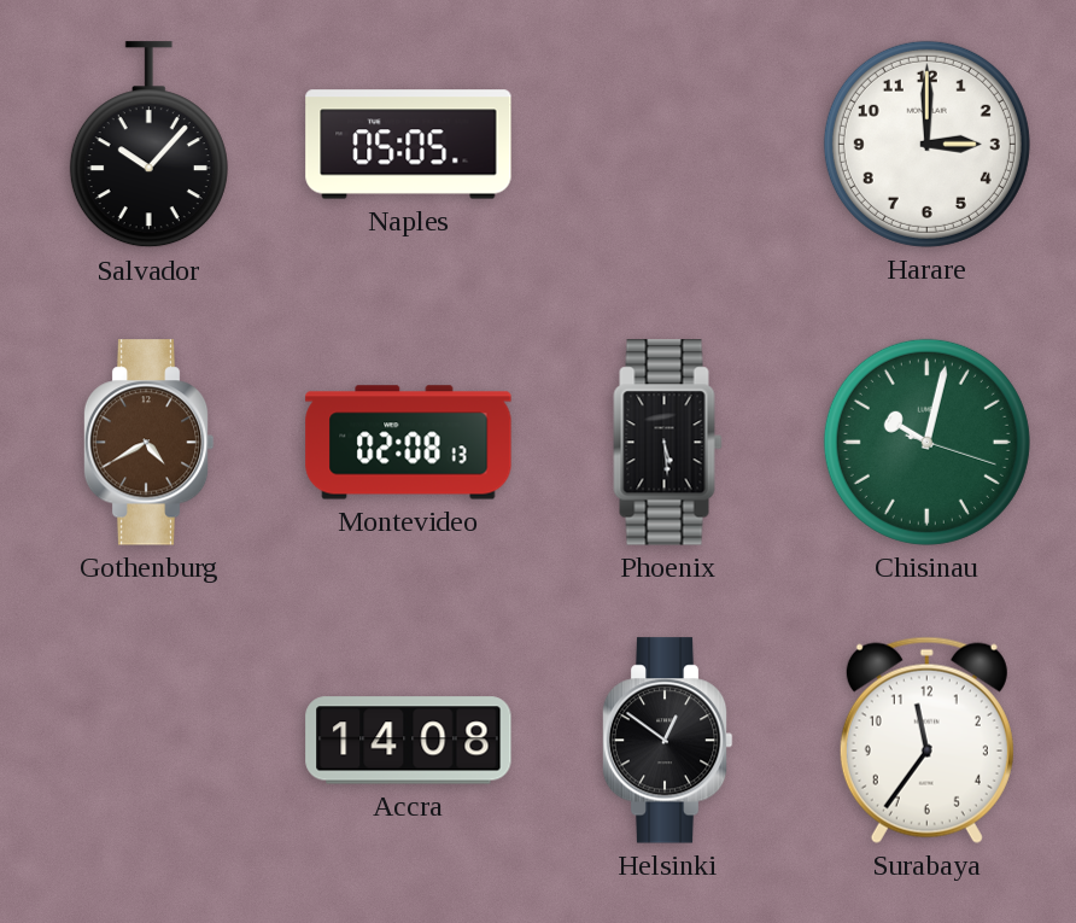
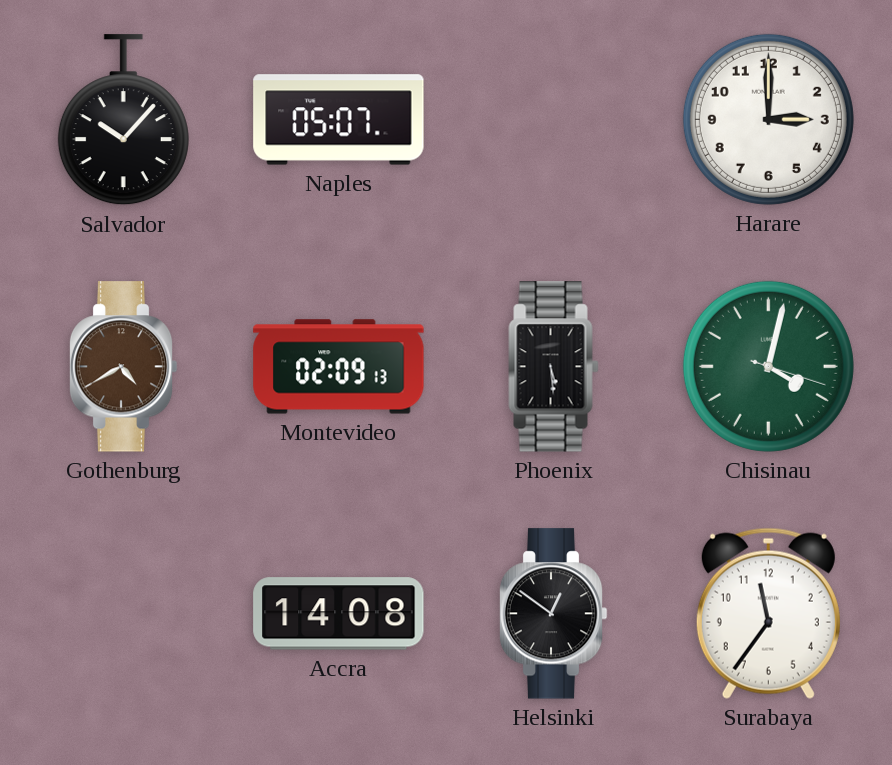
Naples: 05:05 -> 05:07
Montevideo: 02:08 -> 02:09
Chisinau: 10:02 -> 4:02
